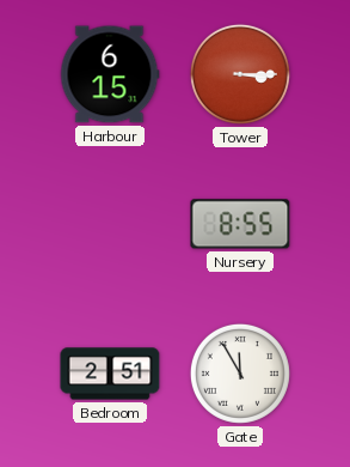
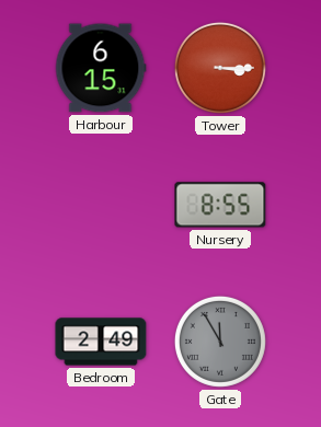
Bedroom: 2:51 -> 2:49
Gate dial: white -> grey
